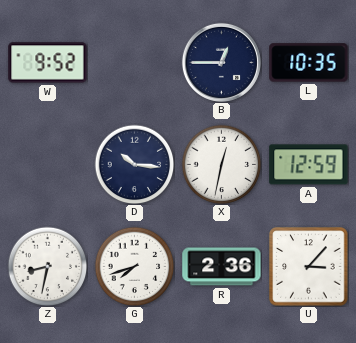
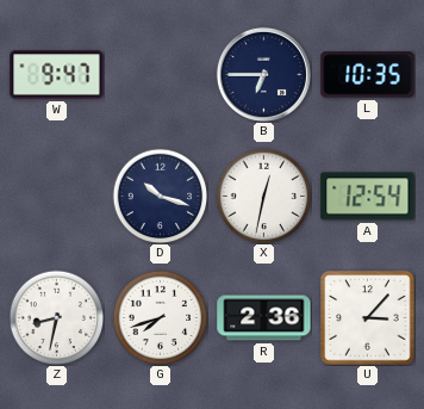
W: 9:52 -> 9:47
B: 12:45 -> 6:45
D: 10:16 -> 10:18
A: 12:59 -> 12:54
